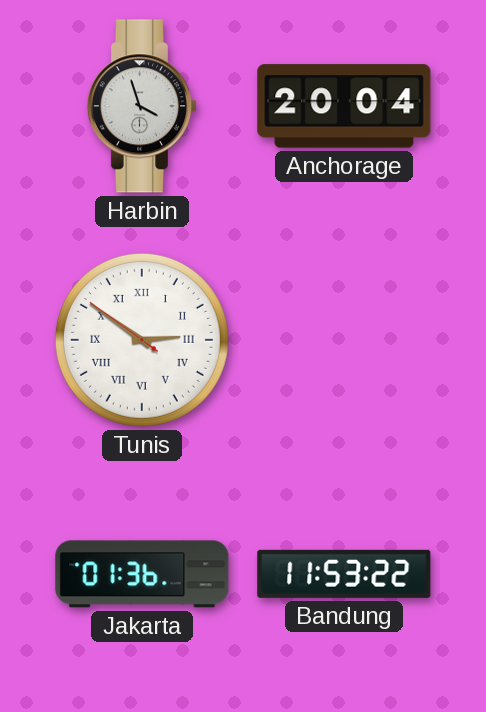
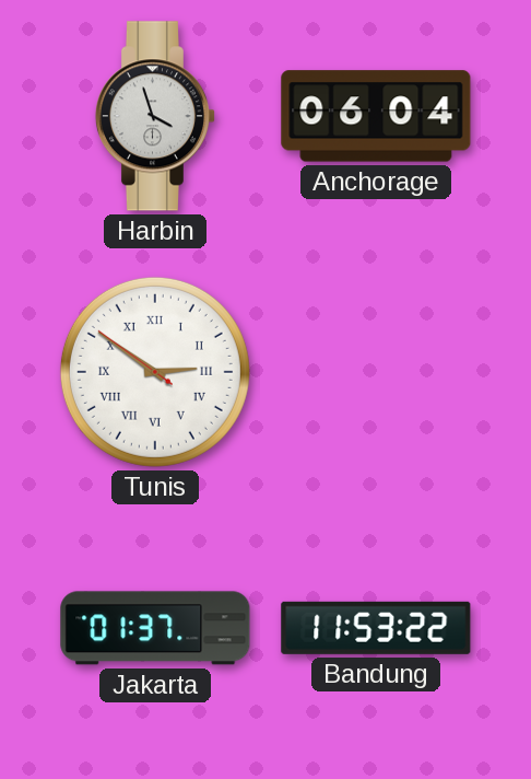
Anchorage: 20:04 -> 06:04
Jakarta: 01:36 -> 01:37
